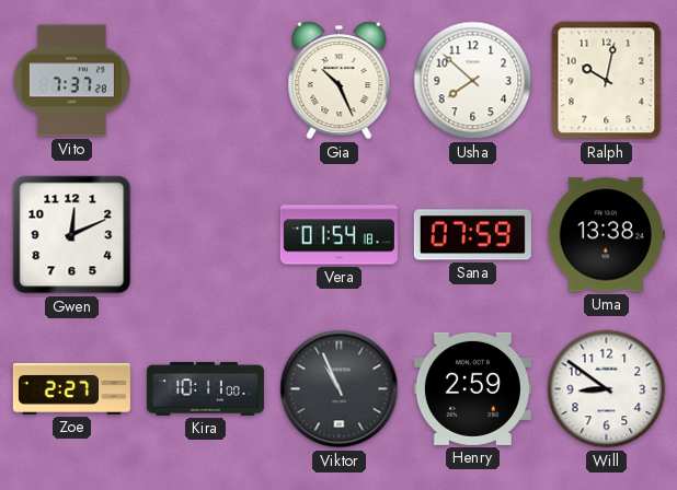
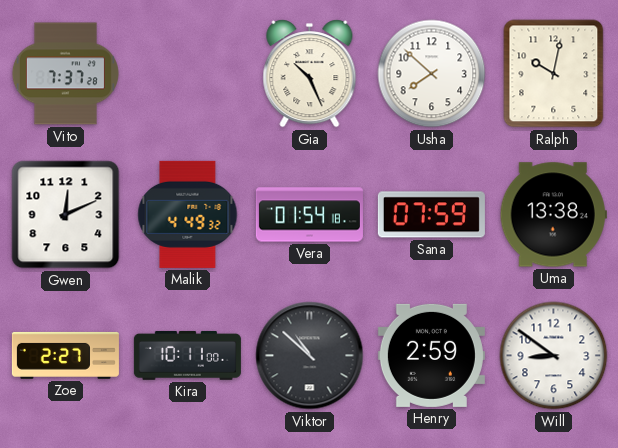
Malik: none -> 4:49
Viktor: 10:56 -> 10:52
